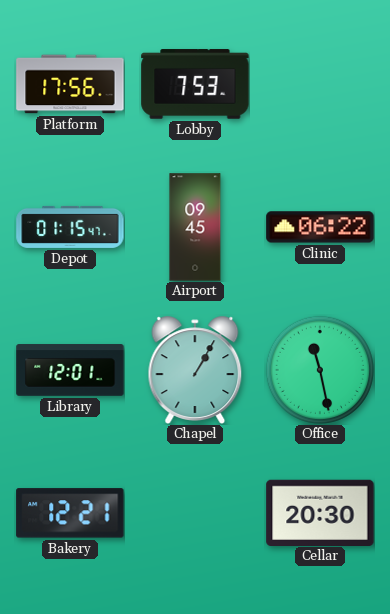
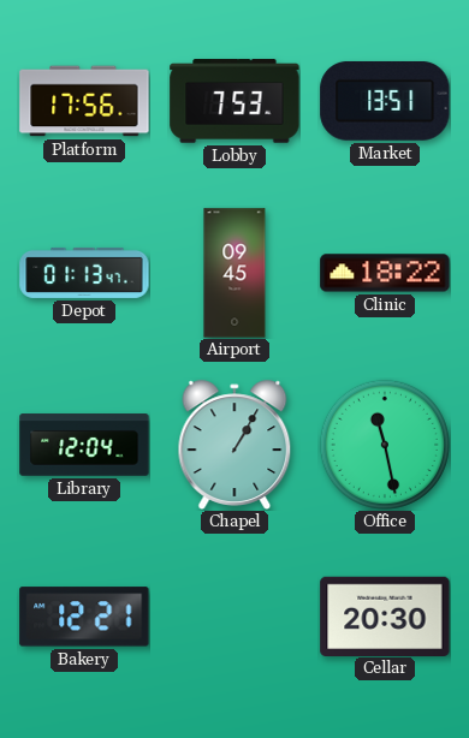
Market: none -> 13:51
Depot: 01:15 -> 01:13
Clinic: 06:22 -> 18:22
Library: 12:01 -> 12:04
